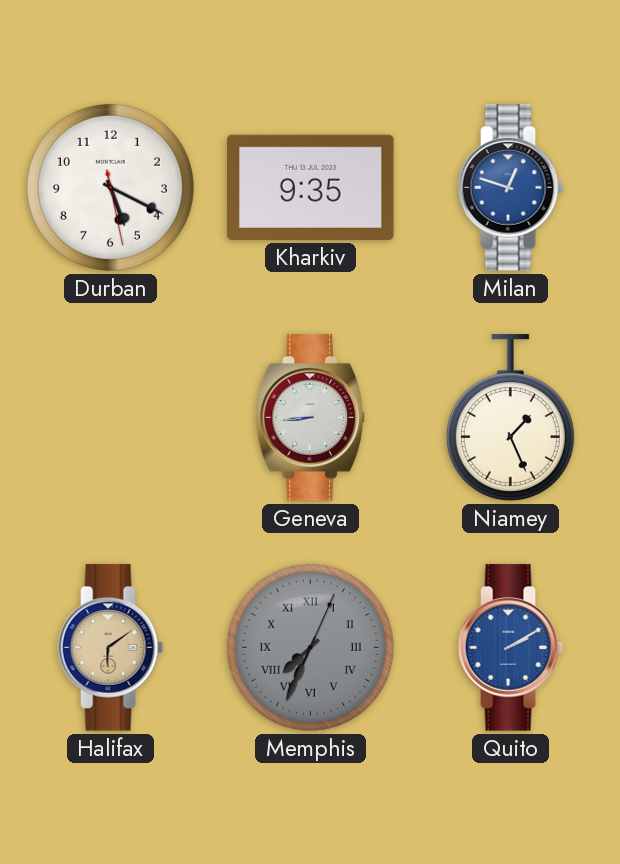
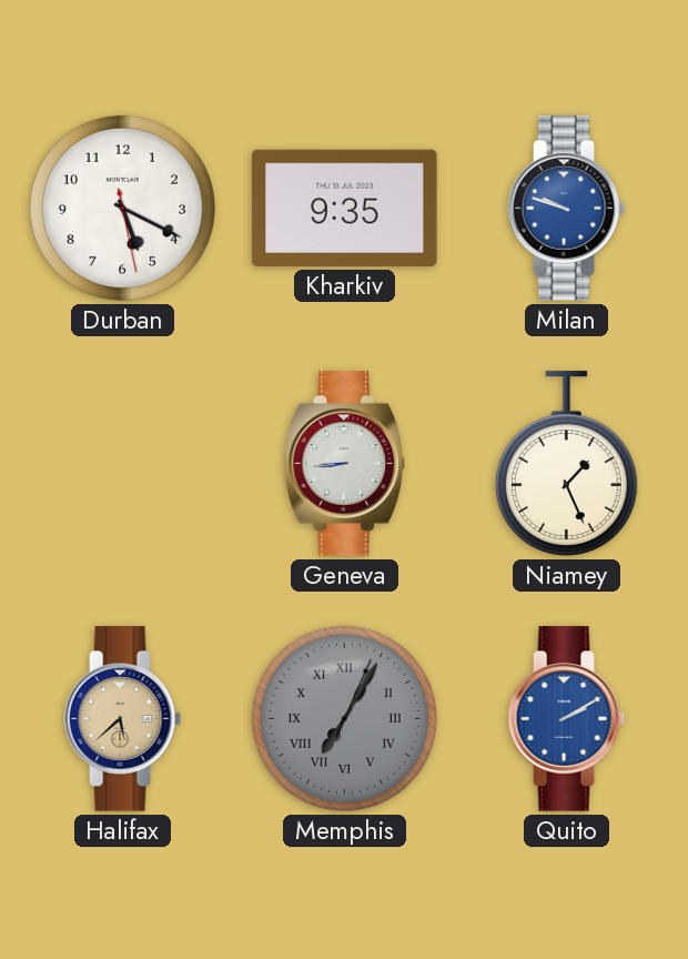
Milan: 12:48 -> 9:48
Halifax: 6:09 -> 5:38
Memphis: 7:34 -> 7:05
